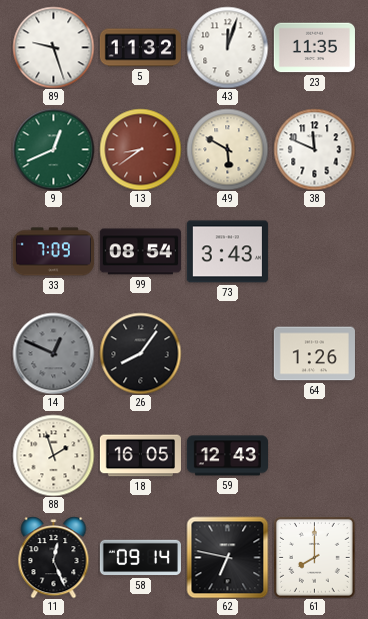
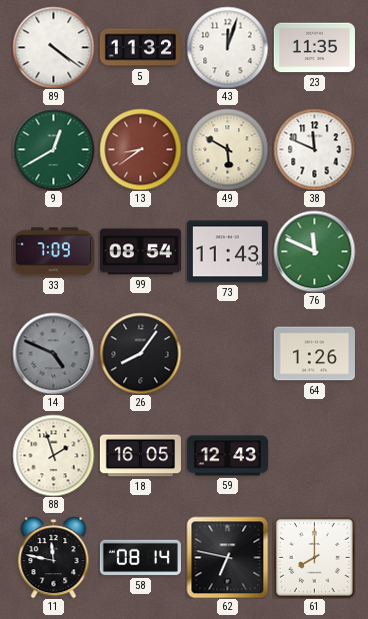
89: 9:27 -> 4:21
9: 12:41 -> 12:40
73: 3:43 -> 11:43
76: none -> 11:49
14: 12:49 -> 4:49
11: 12:26 -> 11:47
58: 09:14 -> 08:14
